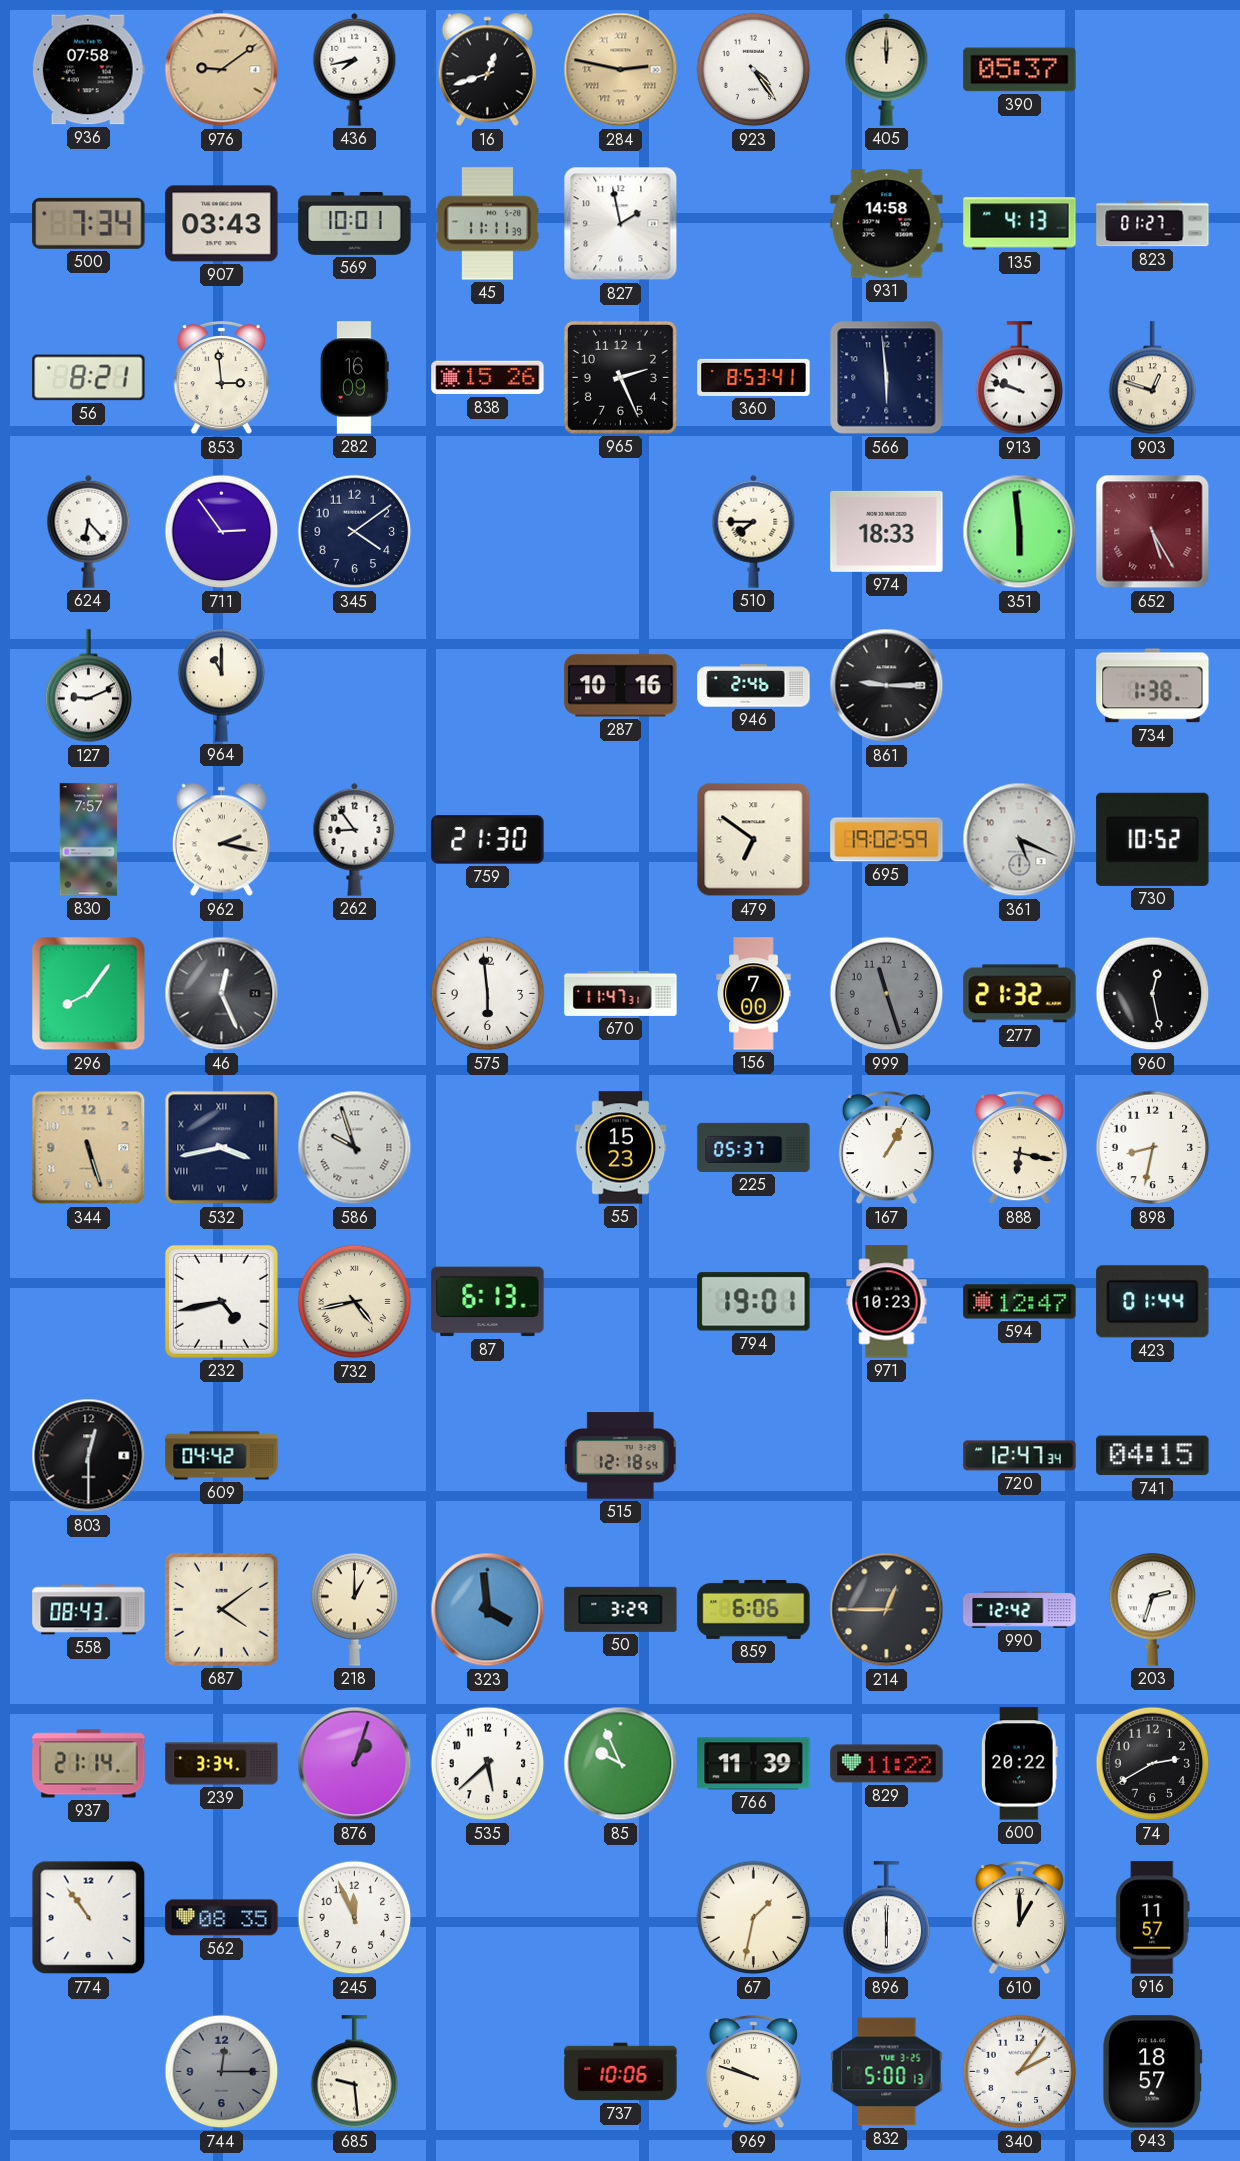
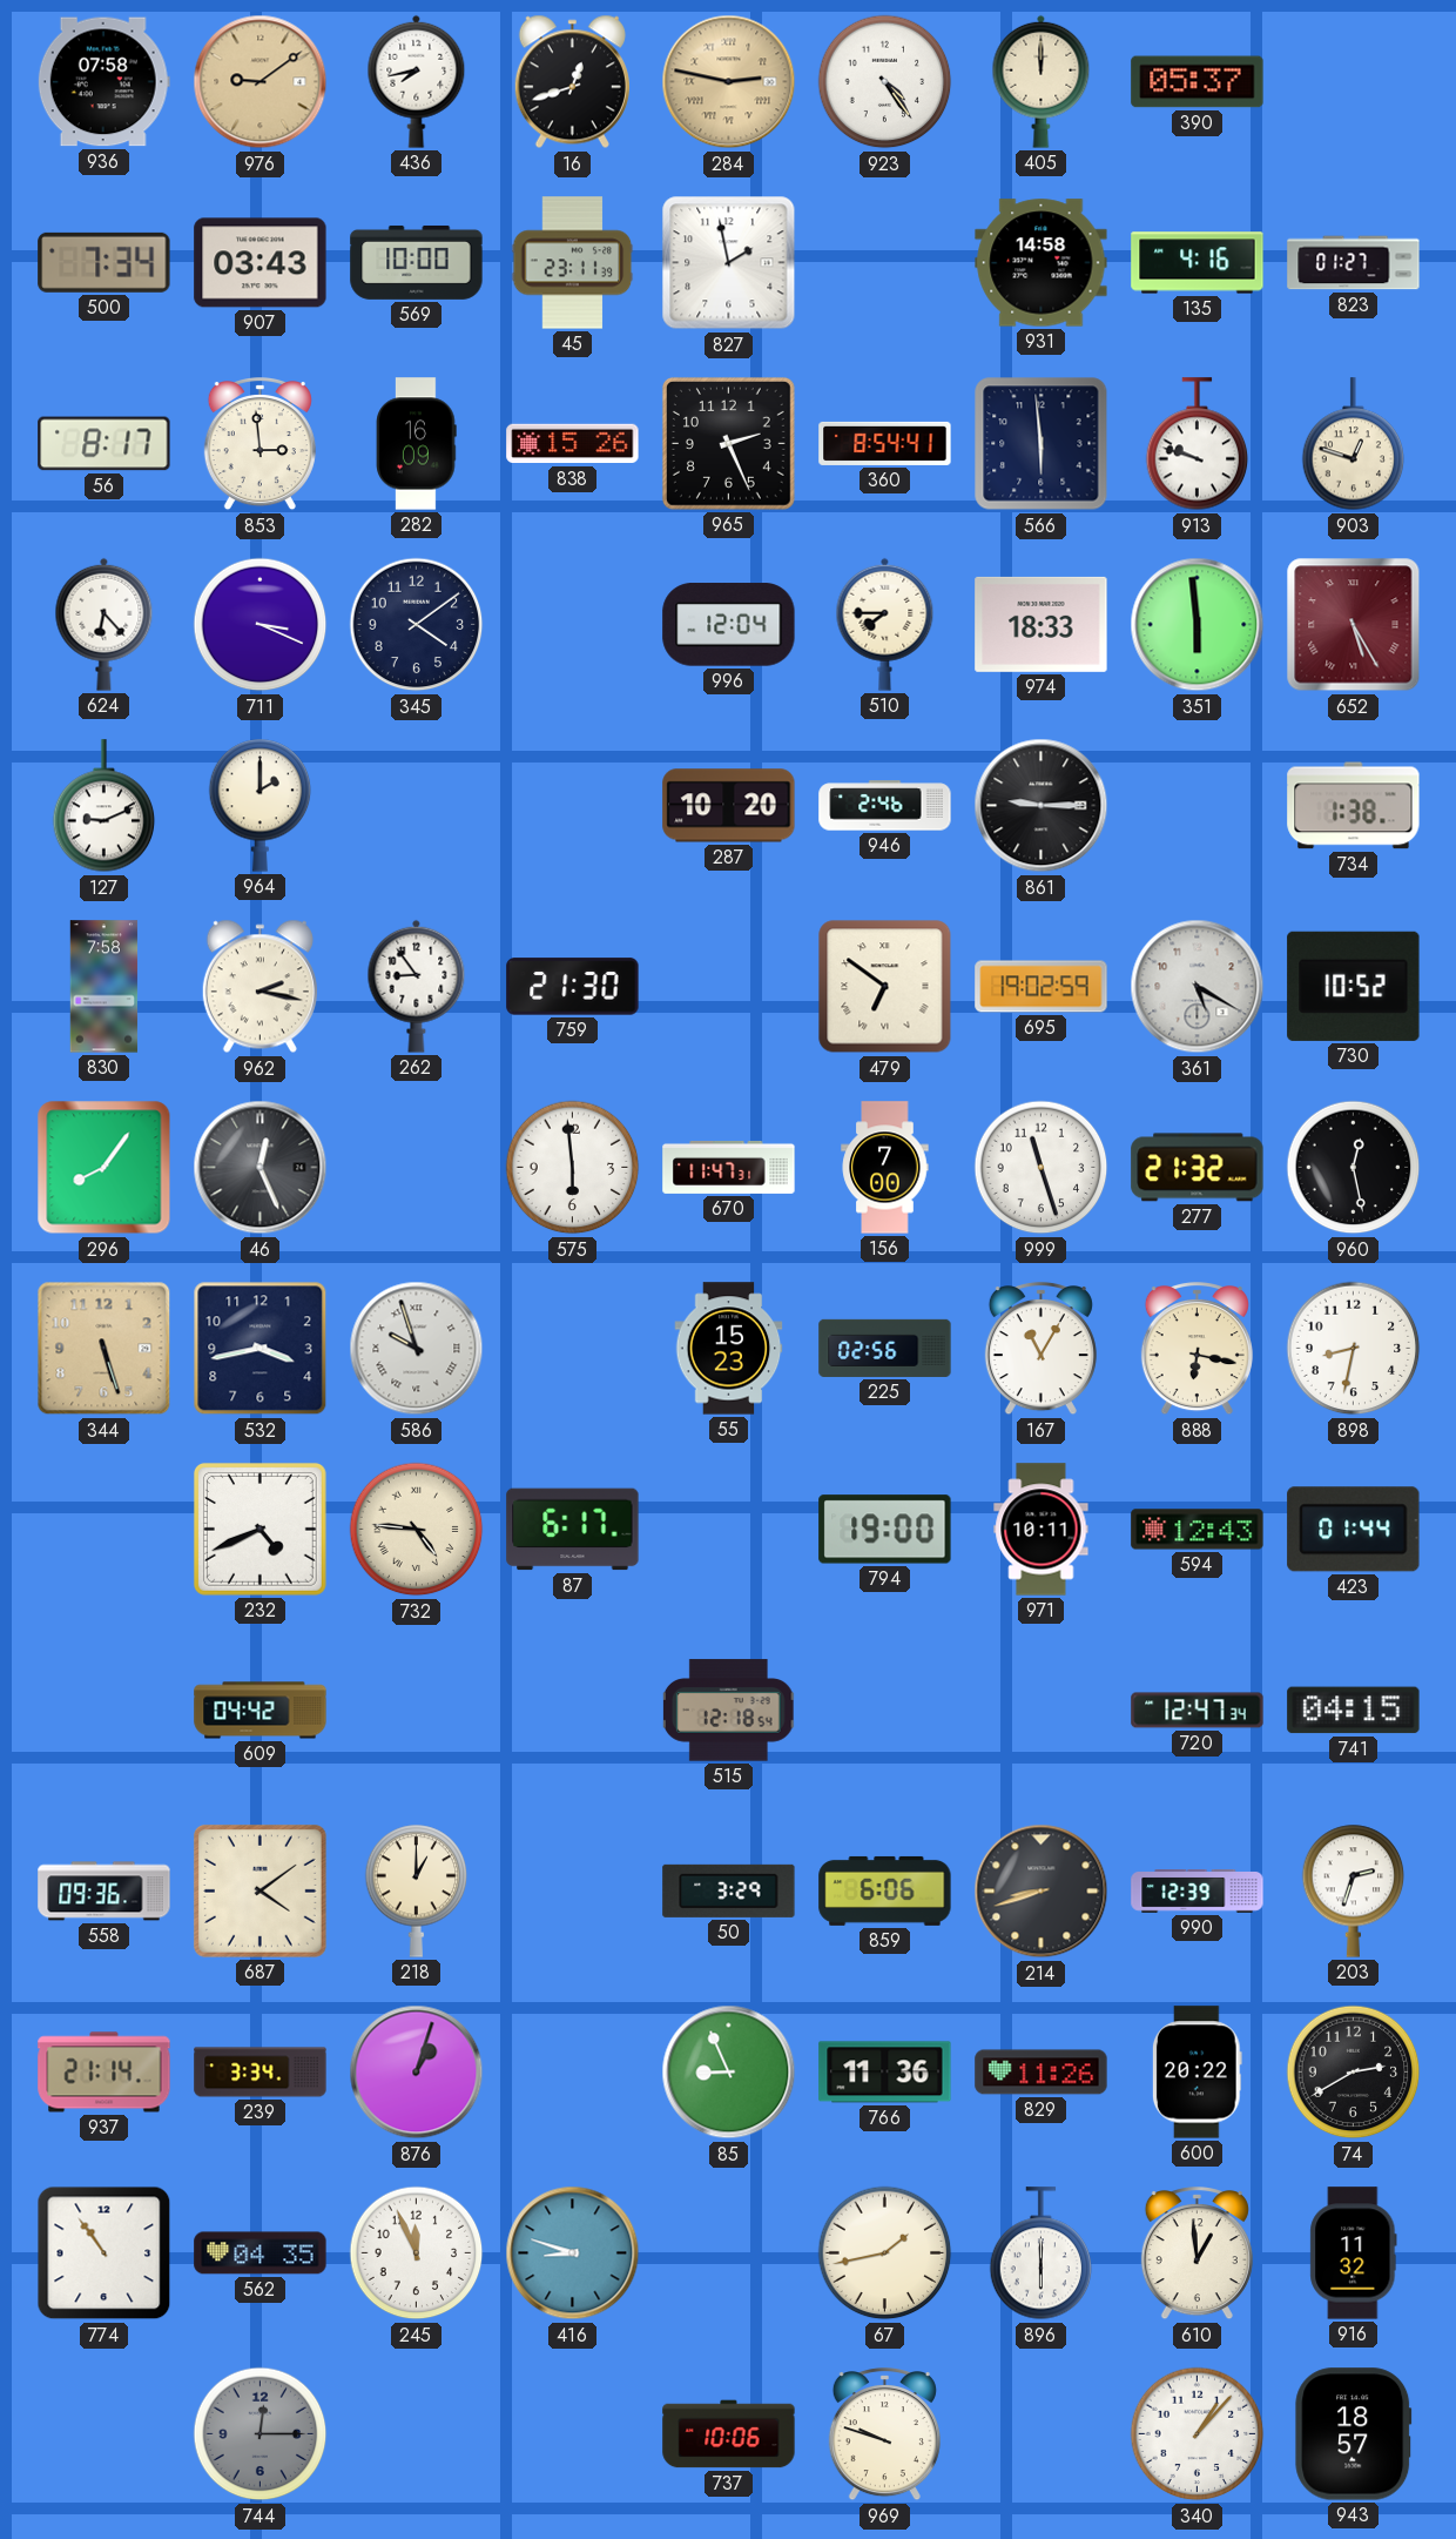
569: 10:01 -> 10:00
45: 11:11 -> 23:11
135: 4:13 -> 4:16
56: 8:21 -> 8:17
360: 8:53 -> 8:54
711: 2:54 -> 3:19
996: none -> 12:04
964: 11:00 -> 2:00
287: 10:16 -> 10:20
830: 7:57 -> 7:58
361: 5:19 -> 5:20
999 dial: grey -> white
532 numerals: Roman -> Arabic
225: 05:37 -> 02:56
167: 1:05 -> 11:05
232: 4:43 -> 4:41
732: 4:43 -> 4:46
87: 6:13 -> 6:17
794: 19:01 -> 19:00
971: 10:23 -> 10:11
594: 12:47 -> 12:43
803: 12:30 -> none
558: 08:43 -> 09:36
323: 3:59 -> none
214: 12:45 -> 8:42
990: 12:42 -> 12:39
535: 5:38 -> none
85: 9:56 -> 8:56
766: 11:39 -> 11:36
829: 11:22 -> 11:26
562: 08:35 -> 04:35
416: none -> 8:48
67: 1:32 -> 1:43
610: 1:00 -> 12:59
916: 11:57 -> 11:32
685: 9:29 -> none
832: 5:00 -> none
340: 2:06 -> 1:07
